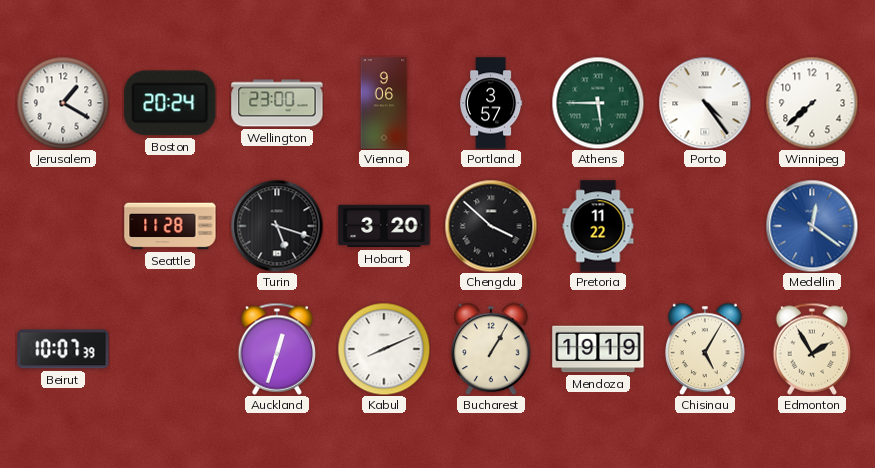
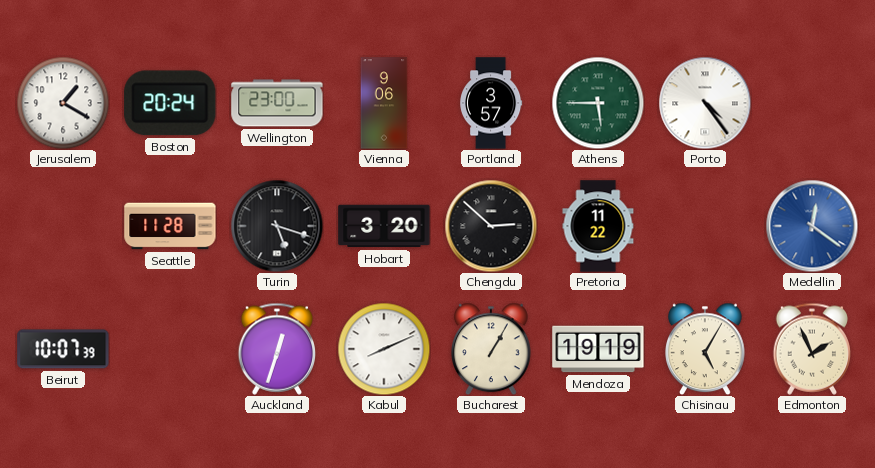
Winnipeg: 7:38 -> none
Chengdu: 3:52 -> 2:52
Edmonton: 1:55 -> 1:56
